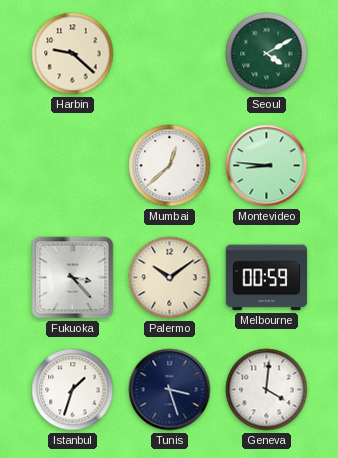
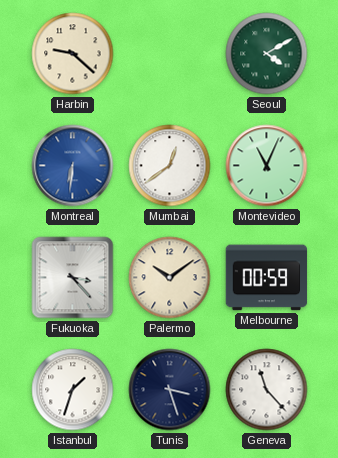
Montreal: none -> 6:31
Mumbai: 12:38 -> 12:39
Montevideo: 8:46 -> 11:04
Geneva: 4:01 -> 11:23
